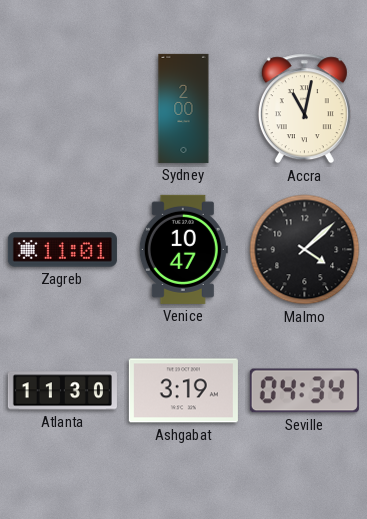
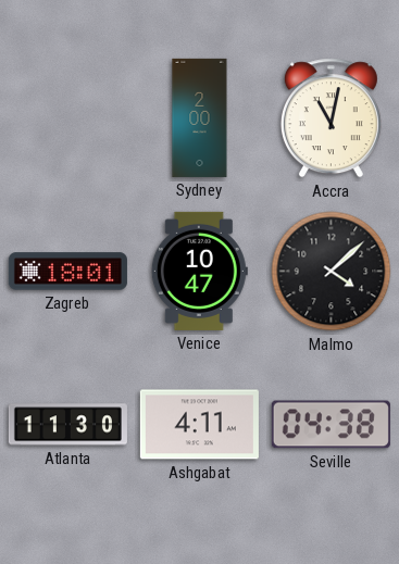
Zagreb: 11:01 -> 18:01
Ashgabat: 3:19 -> 4:11
Seville: 04:34 -> 04:38
